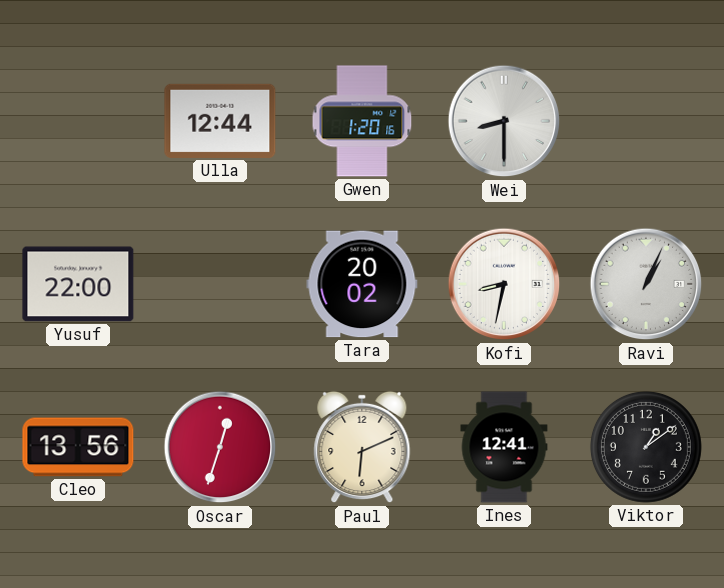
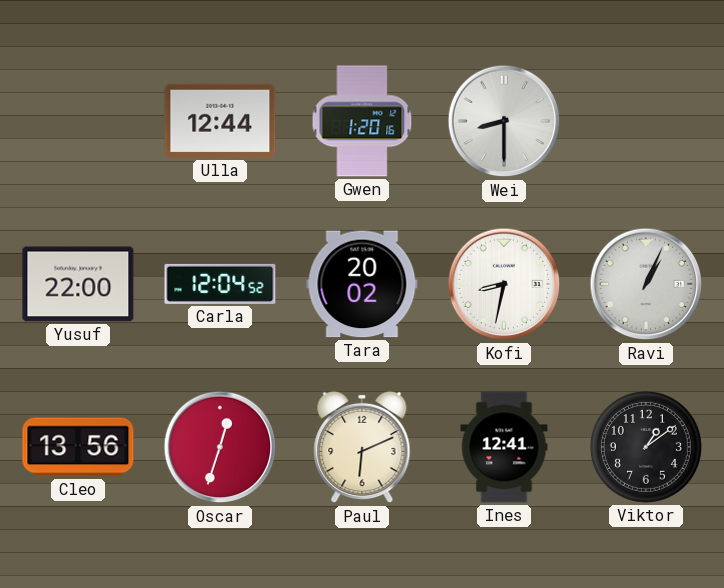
Carla: none -> 12:04
